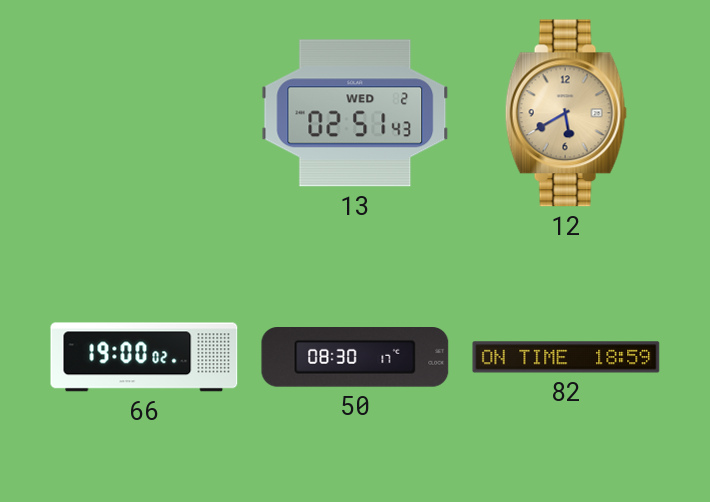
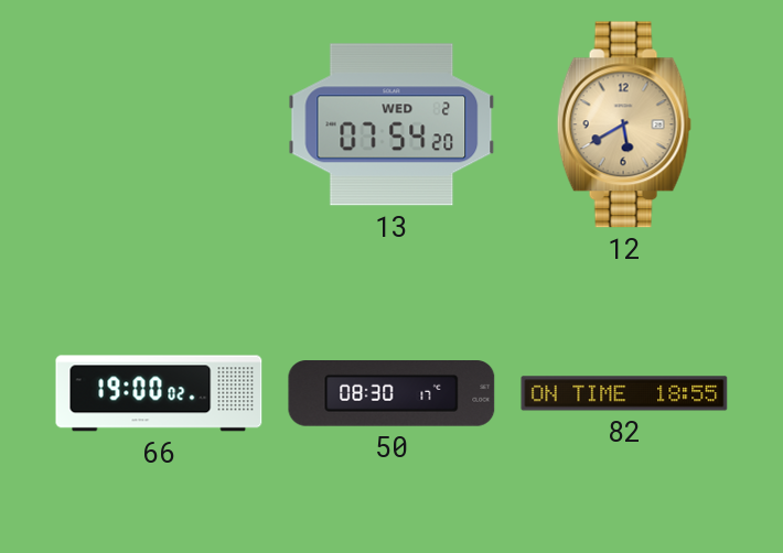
13: 02:51 -> 07:54
82: 18:59 -> 18:55
